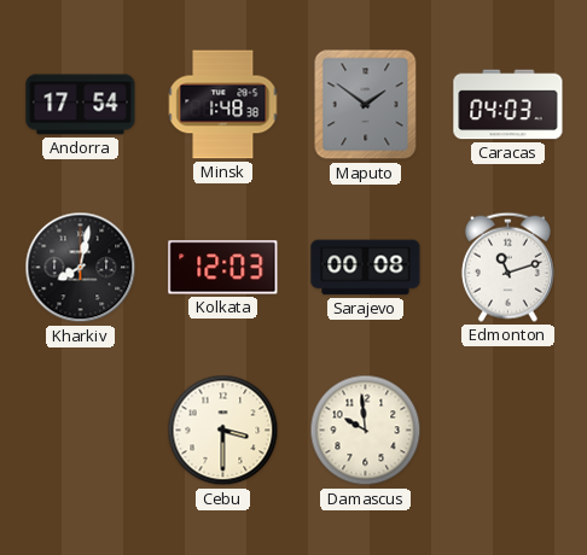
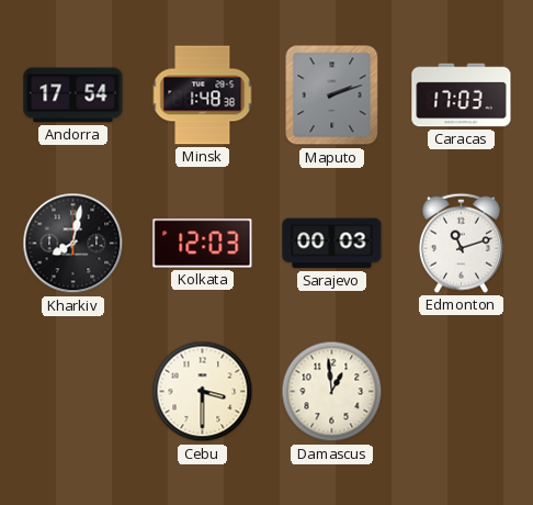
Maputo: 1:51 -> 2:12
Caracas: 04:03 -> 17:03
Sarajevo: 00:08 -> 00:03
Damascus: 9:59 -> 12:59
